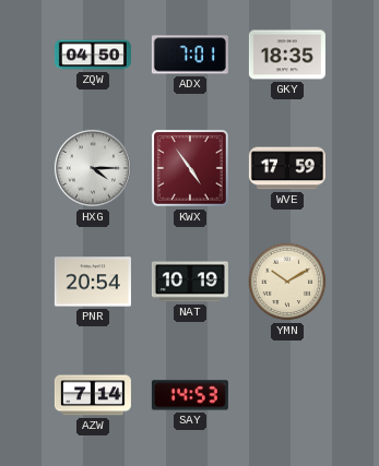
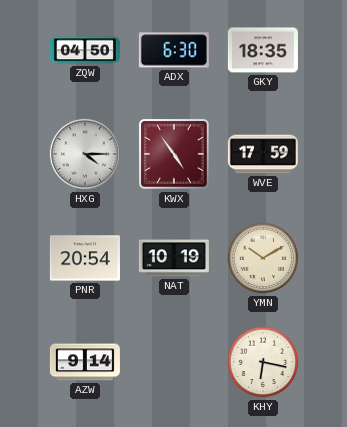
ADX: 7:01 -> 6:30
AZW: 7:14 -> 9:14
SAY: 14:53 -> none
KHY: none -> 6:17
